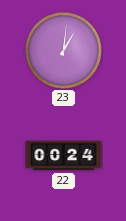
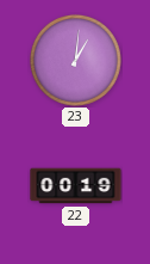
22: 00:24 -> 00:19
